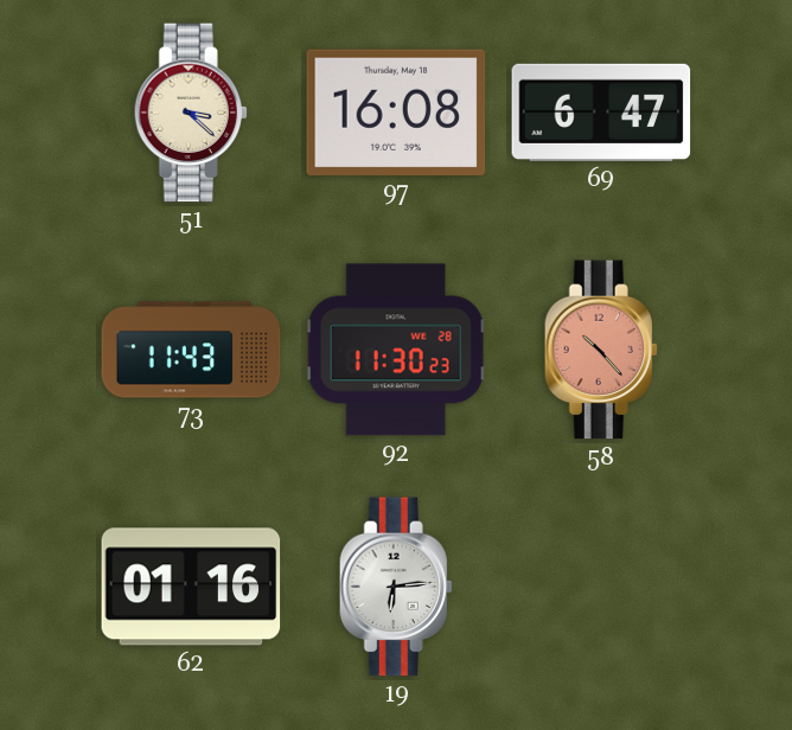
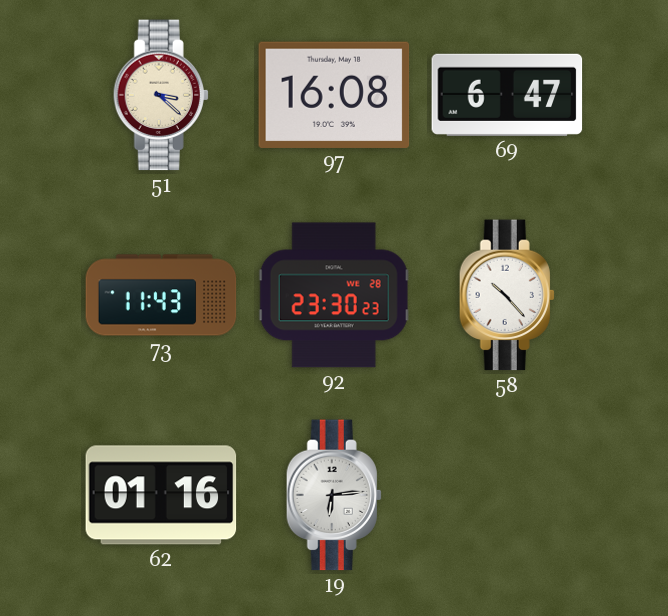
92: 11:30 -> 23:30
58 dial: salmon -> white
